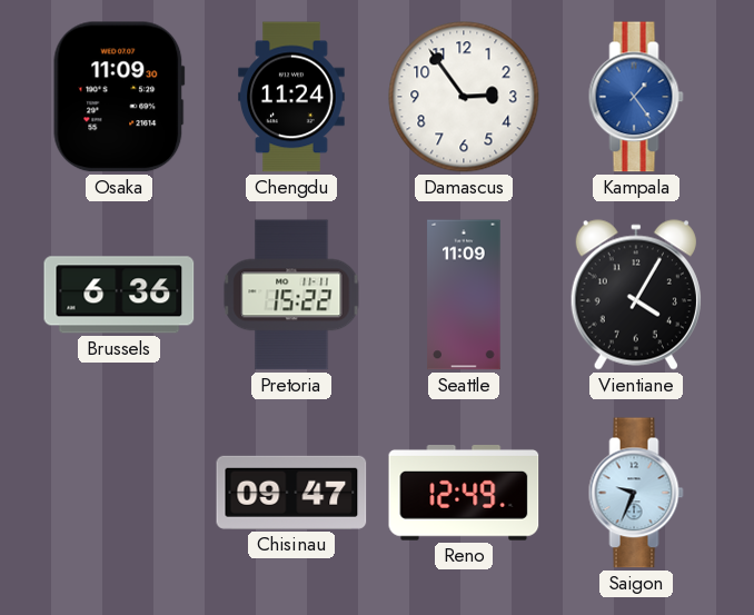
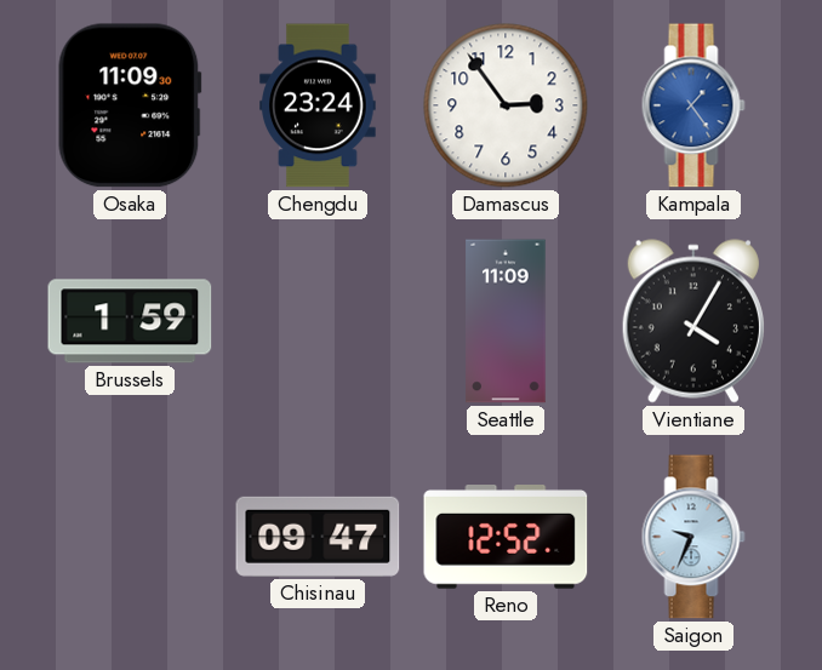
Chengdu: 11:24 -> 23:24
Brussels: 6:36 -> 1:59
Pretoria: 15:22 -> none
Reno: 12:49 -> 12:52
